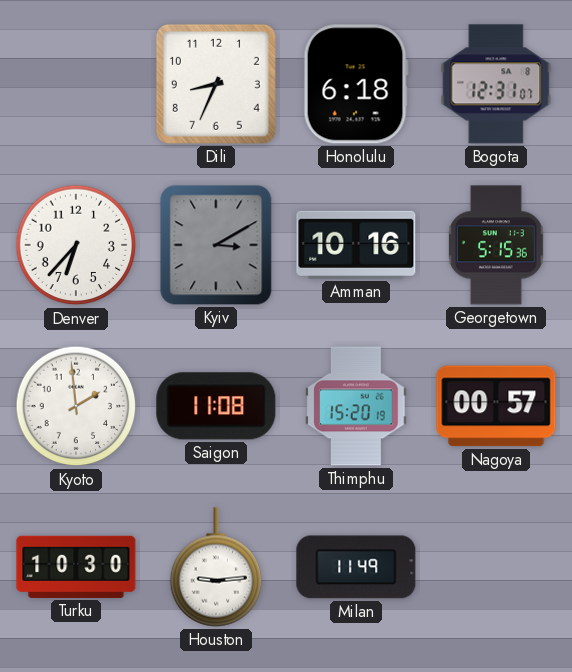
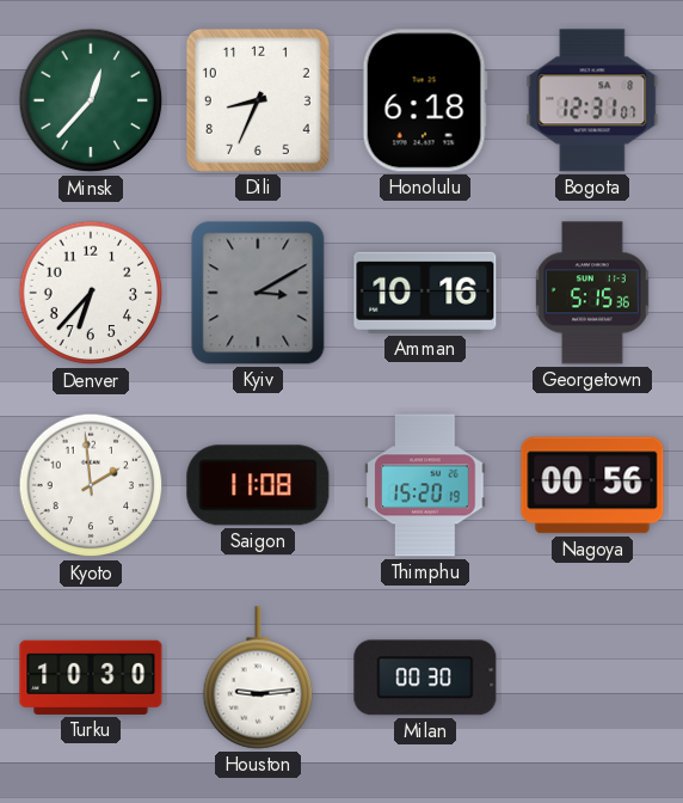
Minsk: none -> 12:37
Nagoya: 00:57 -> 00:56
Milan: 11:49 -> 00:30
